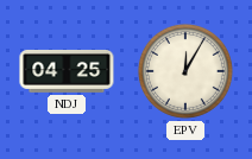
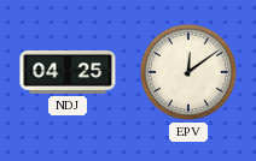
EPV: 12:05 -> 12:09
